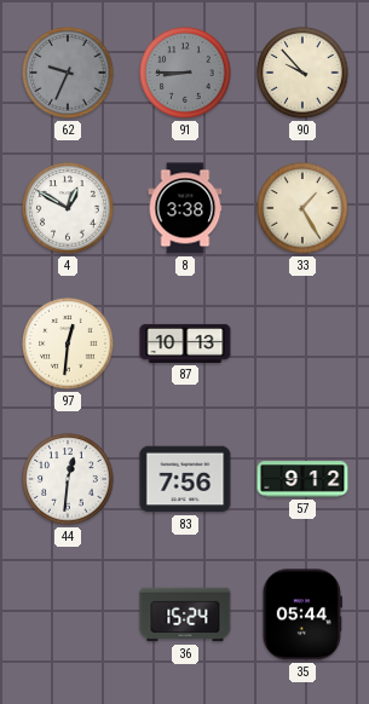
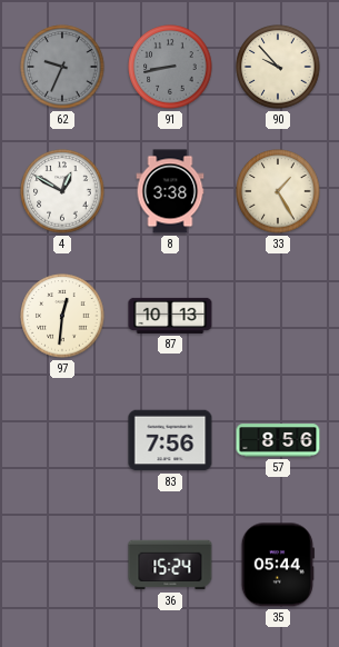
91: 8:45 -> 8:43
44: 12:31 -> none
57: 9:12 -> 8:56
